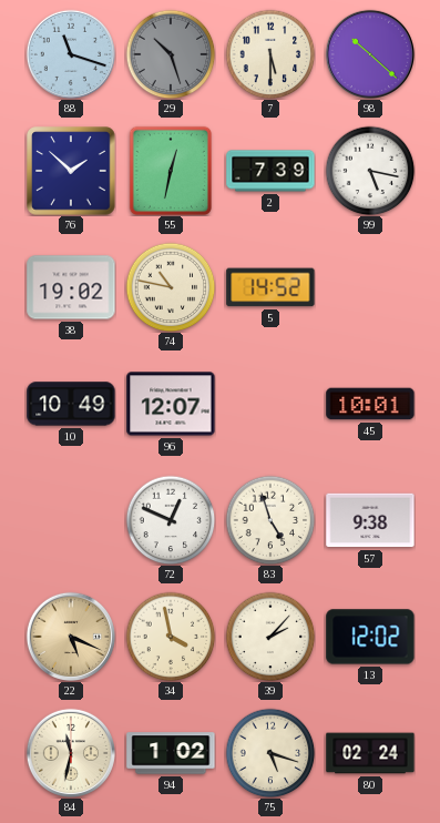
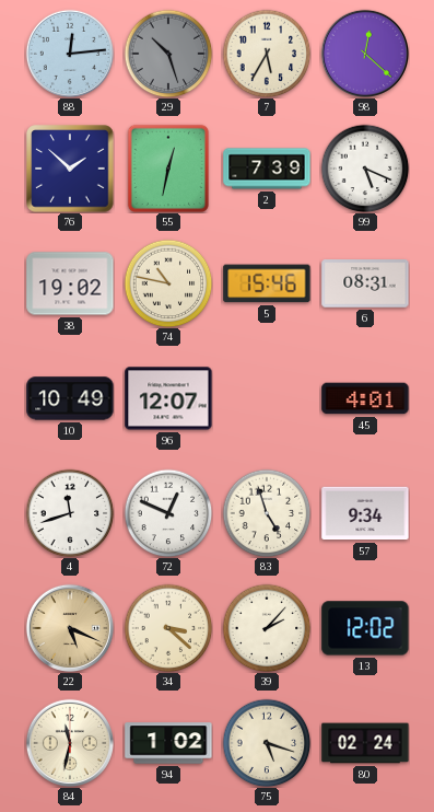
88: 11:18 -> 12:14
7: 5:30 -> 5:35
98: 10:22 -> 12:22
99: 5:17 -> 5:19
5: 14:52 -> 15:46
6: none -> 08:31
45: 10:01 -> 4:01
4: none -> 11:42
57: 9:38 -> 9:34
34: 3:58 -> 3:22
